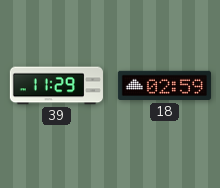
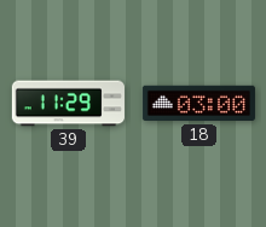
18: 02:59 -> 03:00
